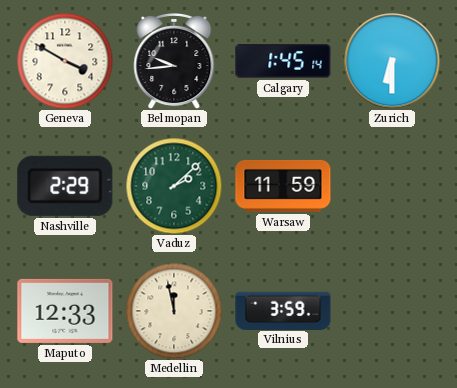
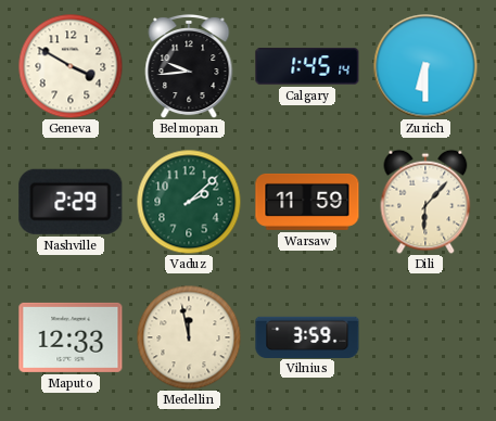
Dili: none -> 6:07
